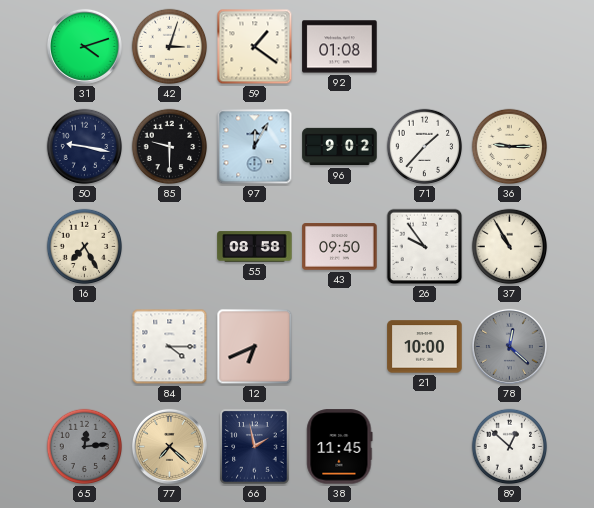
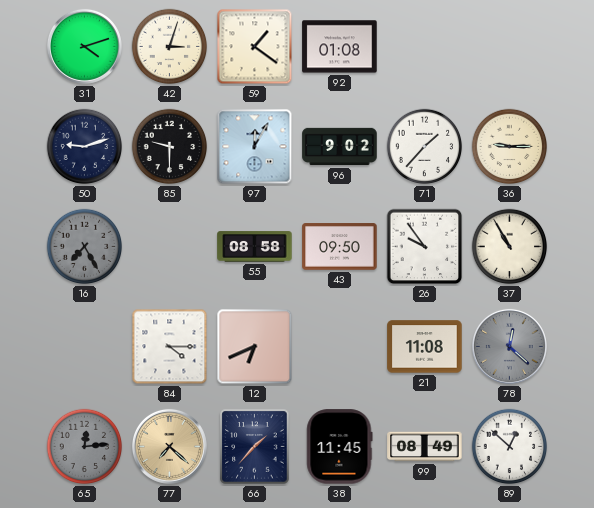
50: 9:17 -> 9:12
16 dial: cream -> grey
21: 10:00 -> 11:08
66: 1:58 -> 1:37
99: none -> 08:49
